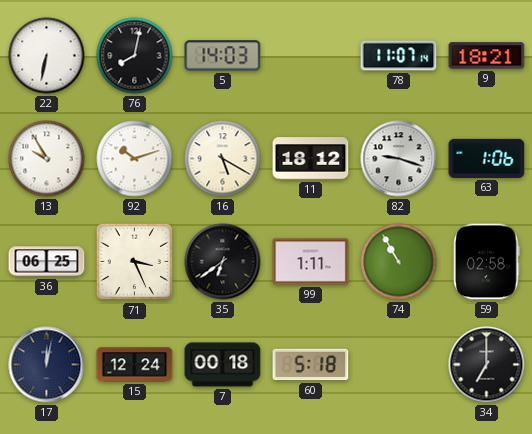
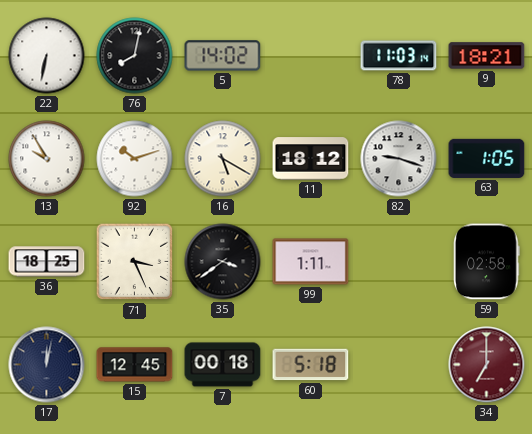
5: 14:03 -> 14:02
78: 11:07 -> 11:03
63: 1:06 -> 1:05
36: 06:25 -> 18:25
35: 6:39 -> 3:39
74: 10:55 -> none
15: 12:24 -> 12:45
34 dial: black -> burgundy
